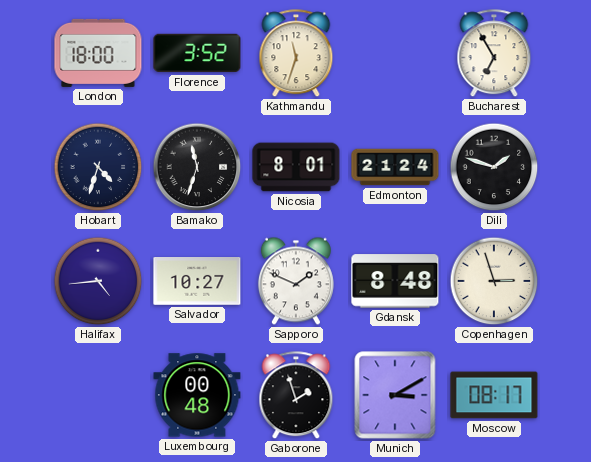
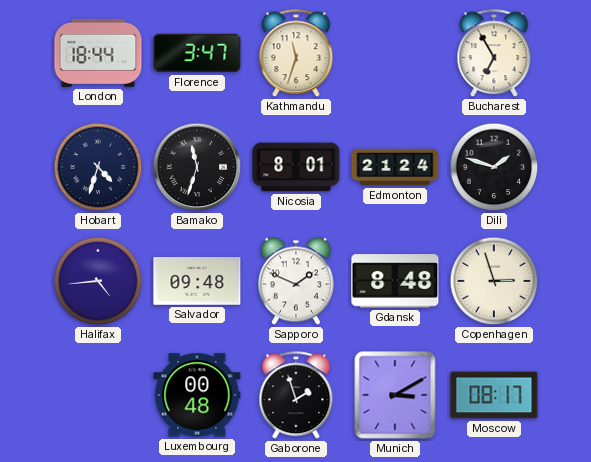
London: 18:00 -> 18:44
Florence: 3:52 -> 3:47
Salvador: 10:27 -> 09:48
